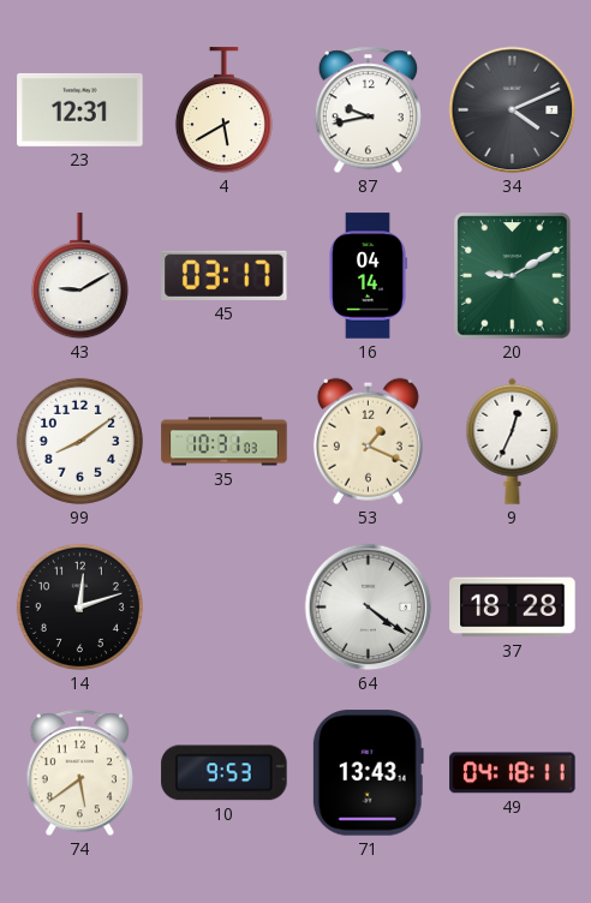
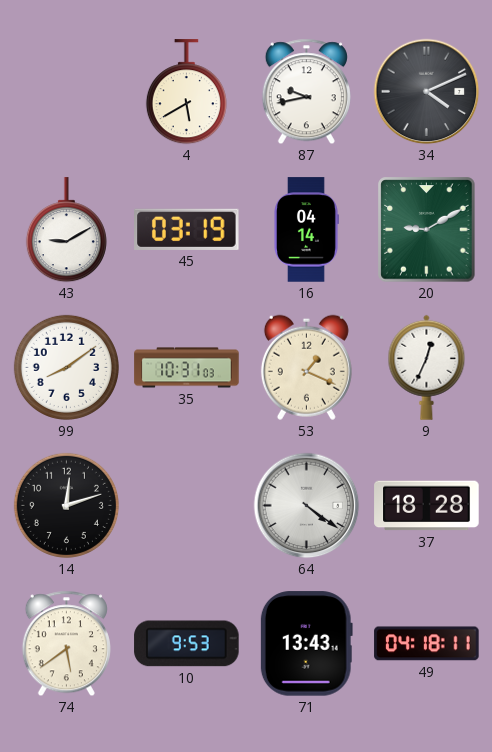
23: 12:31 -> none
45: 03:17 -> 03:19
